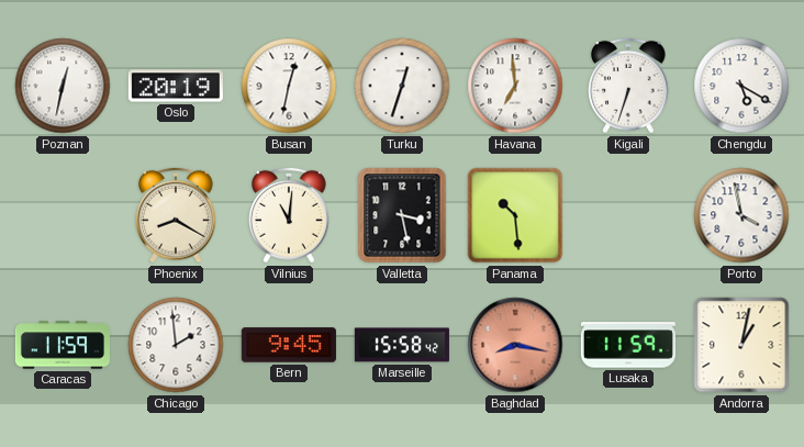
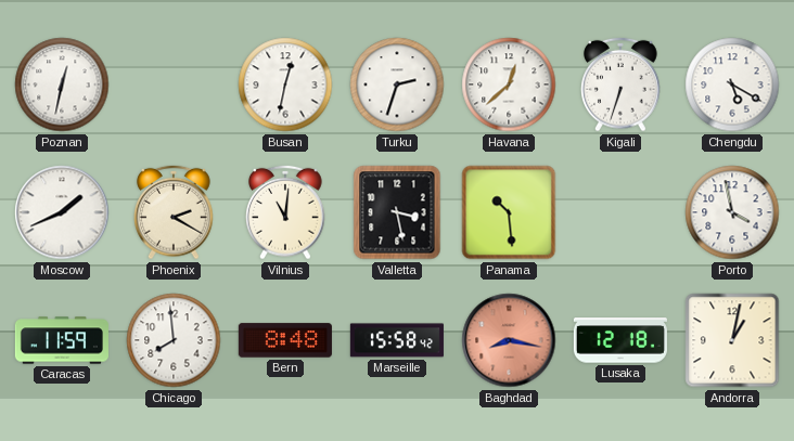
Oslo: 20:19 -> none
Turku: 12:33 -> 2:33
Havana: 6:59 -> 12:38
Moscow: none -> 1:41
Phoenix: 8:20 -> 2:20
Chicago: 1:59 -> 7:59
Bern: 9:45 -> 8:48
Lusaka: 11:59 -> 12:18
